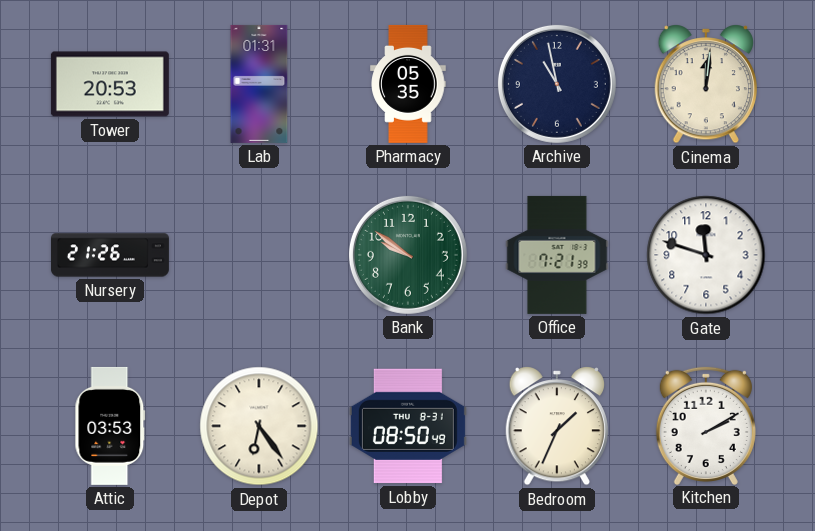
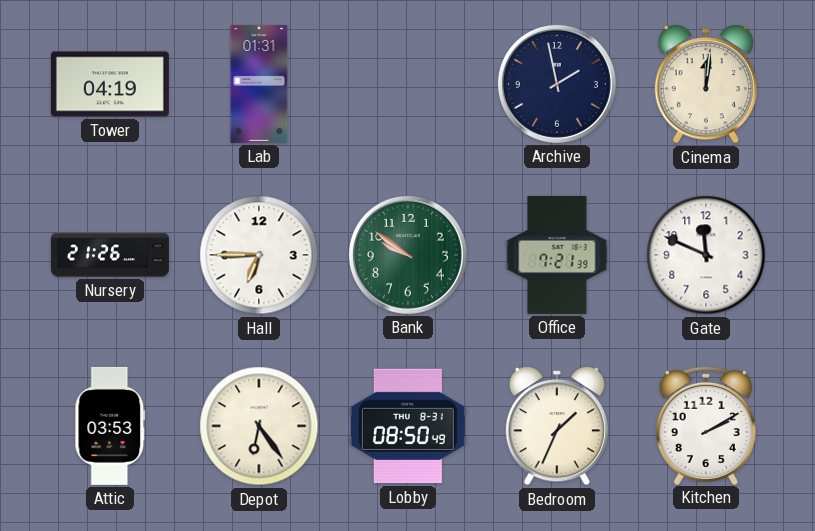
Tower: 20:53 -> 04:19
Pharmacy: 05:35 -> none
Archive: 10:58 -> 1:58
Hall: none -> 6:45
Gate: 11:48 -> 11:49
